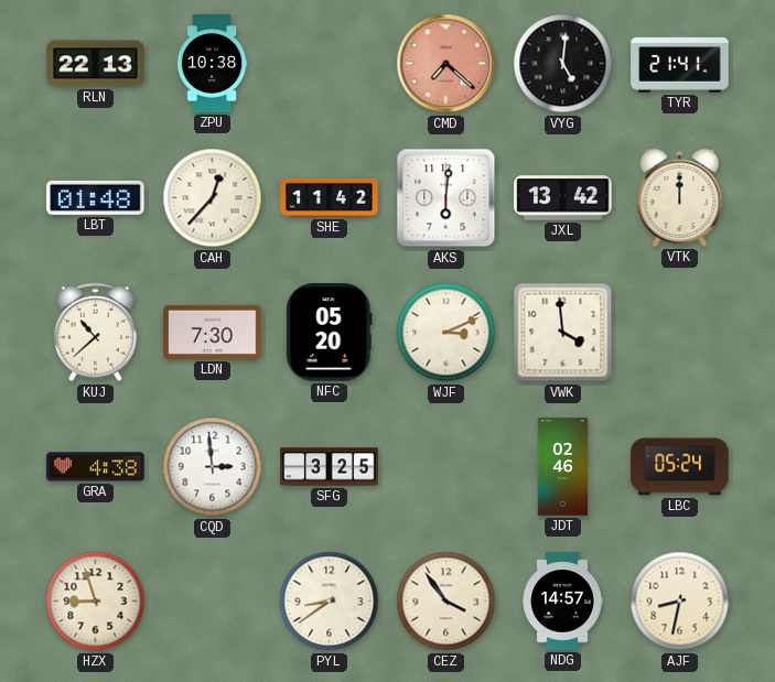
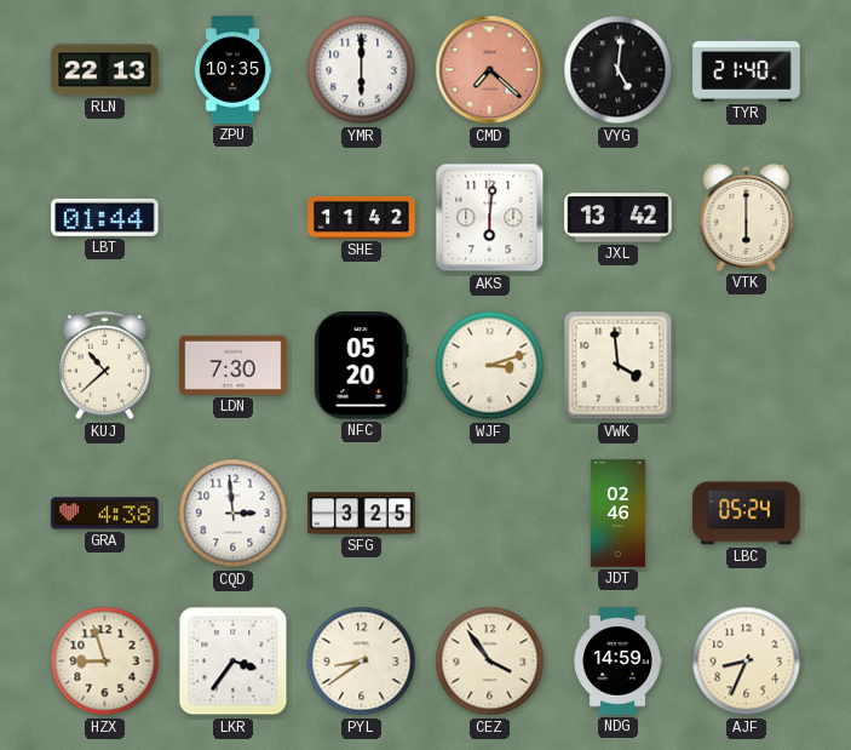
ZPU: 10:38 -> 10:35
YMR: none -> 6:00
TYR: 21:41 -> 21:40
LBT: 01:48 -> 01:44
CAH: 12:37 -> none
VTK: 12:00 -> 6:00
WJF: 3:11 -> 3:12
LKR: none -> 3:36
NDG: 14:57 -> 14:59
AJF: 8:32 -> 8:34
